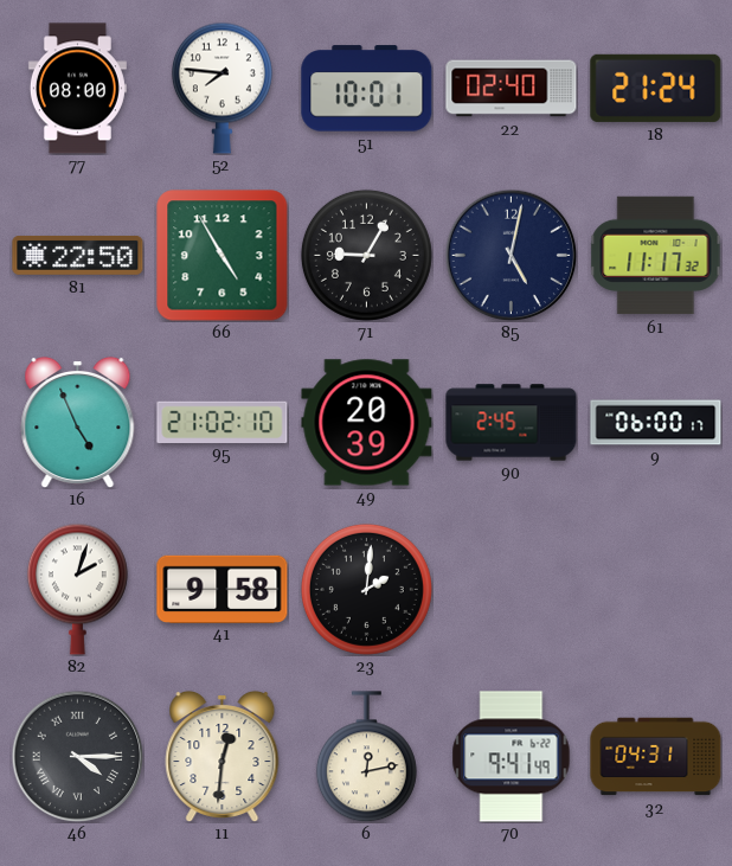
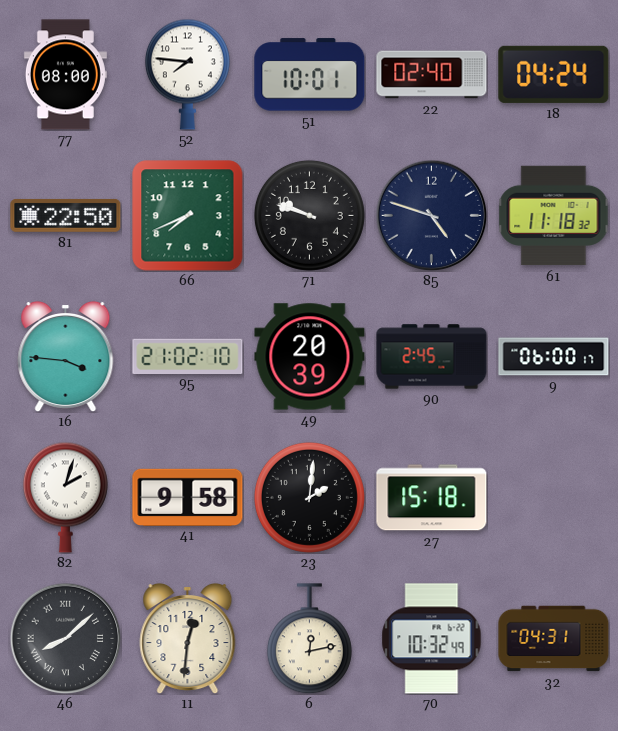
18: 21:24 -> 04:24
66: 4:55 -> 7:41
71: 9:05 -> 9:48
85: 5:02 -> 4:48
61: 11:17 -> 11:18
16: 4:56 -> 3:46
27: none -> 15:18
46: 4:15 -> 8:08
70: 9:41 -> 10:32
